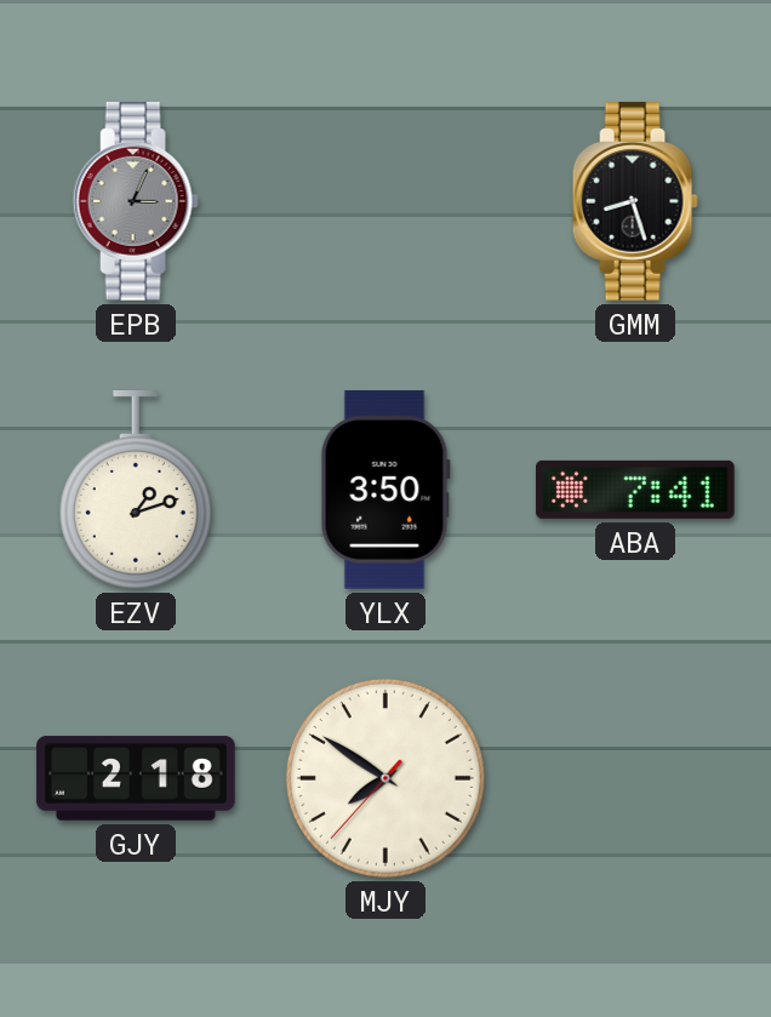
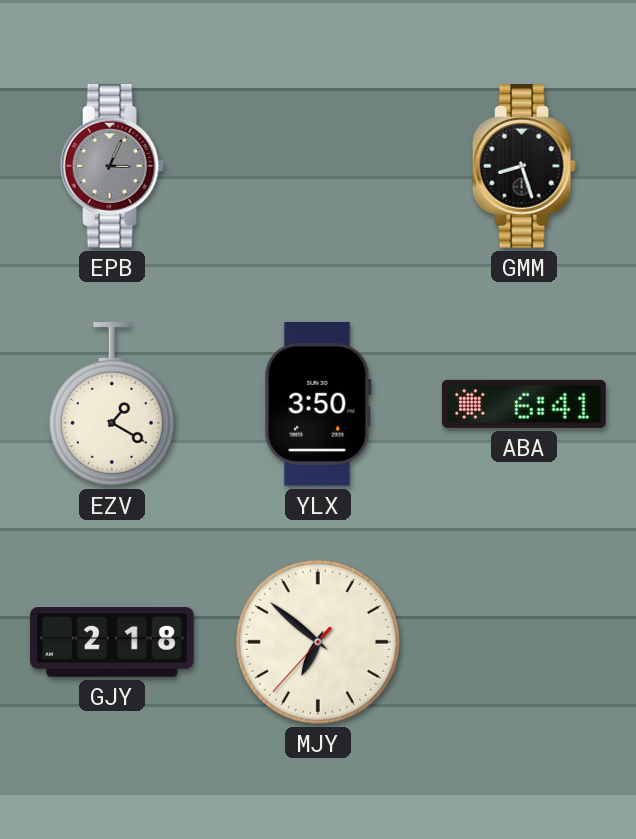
EZV: 1:12 -> 1:20
ABA: 7:41 -> 6:41
MJY: 7:50 -> 6:51
